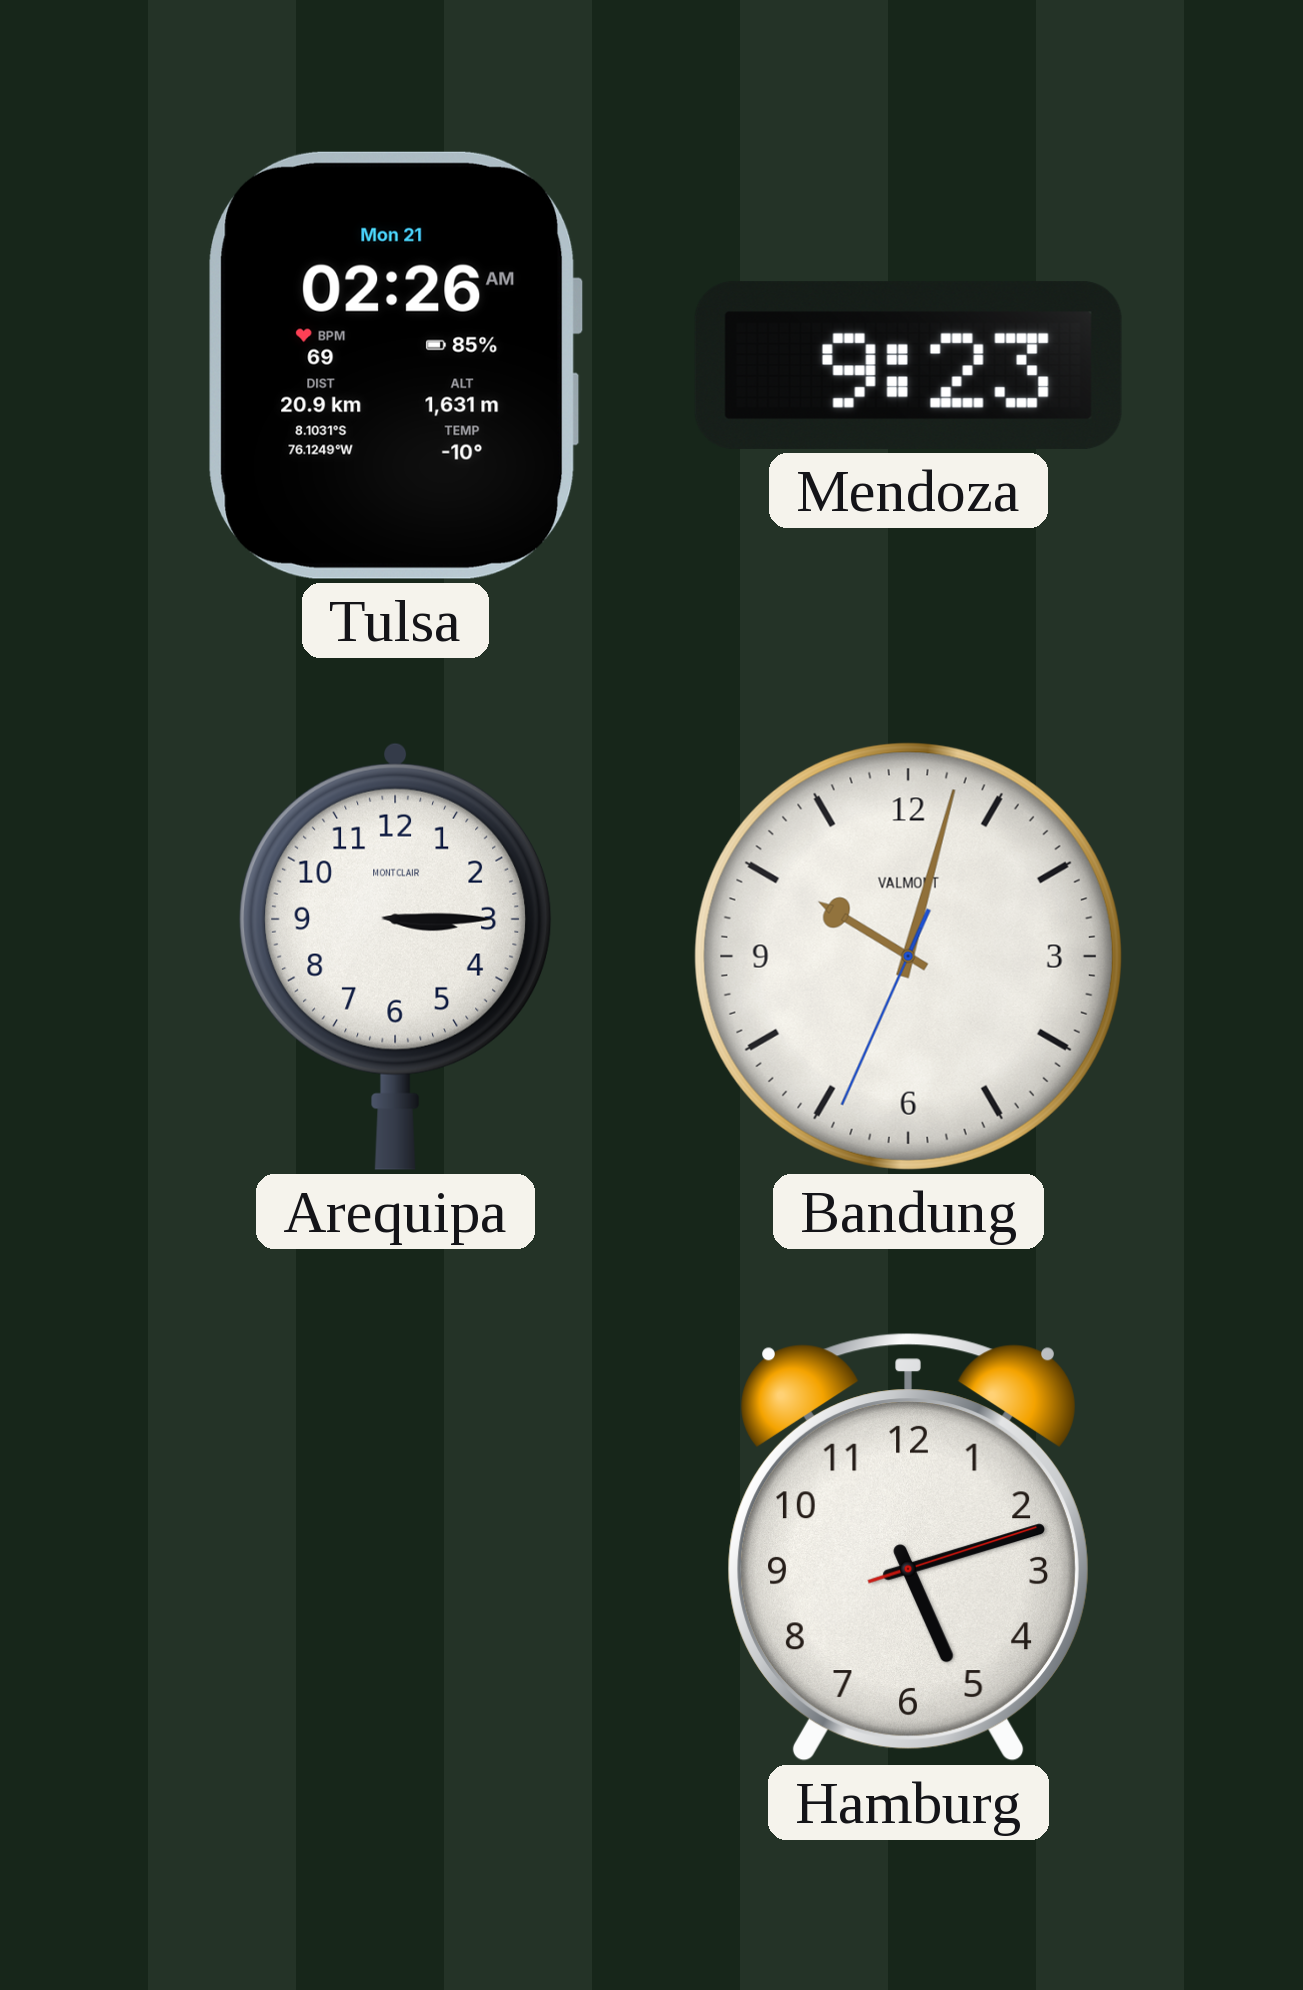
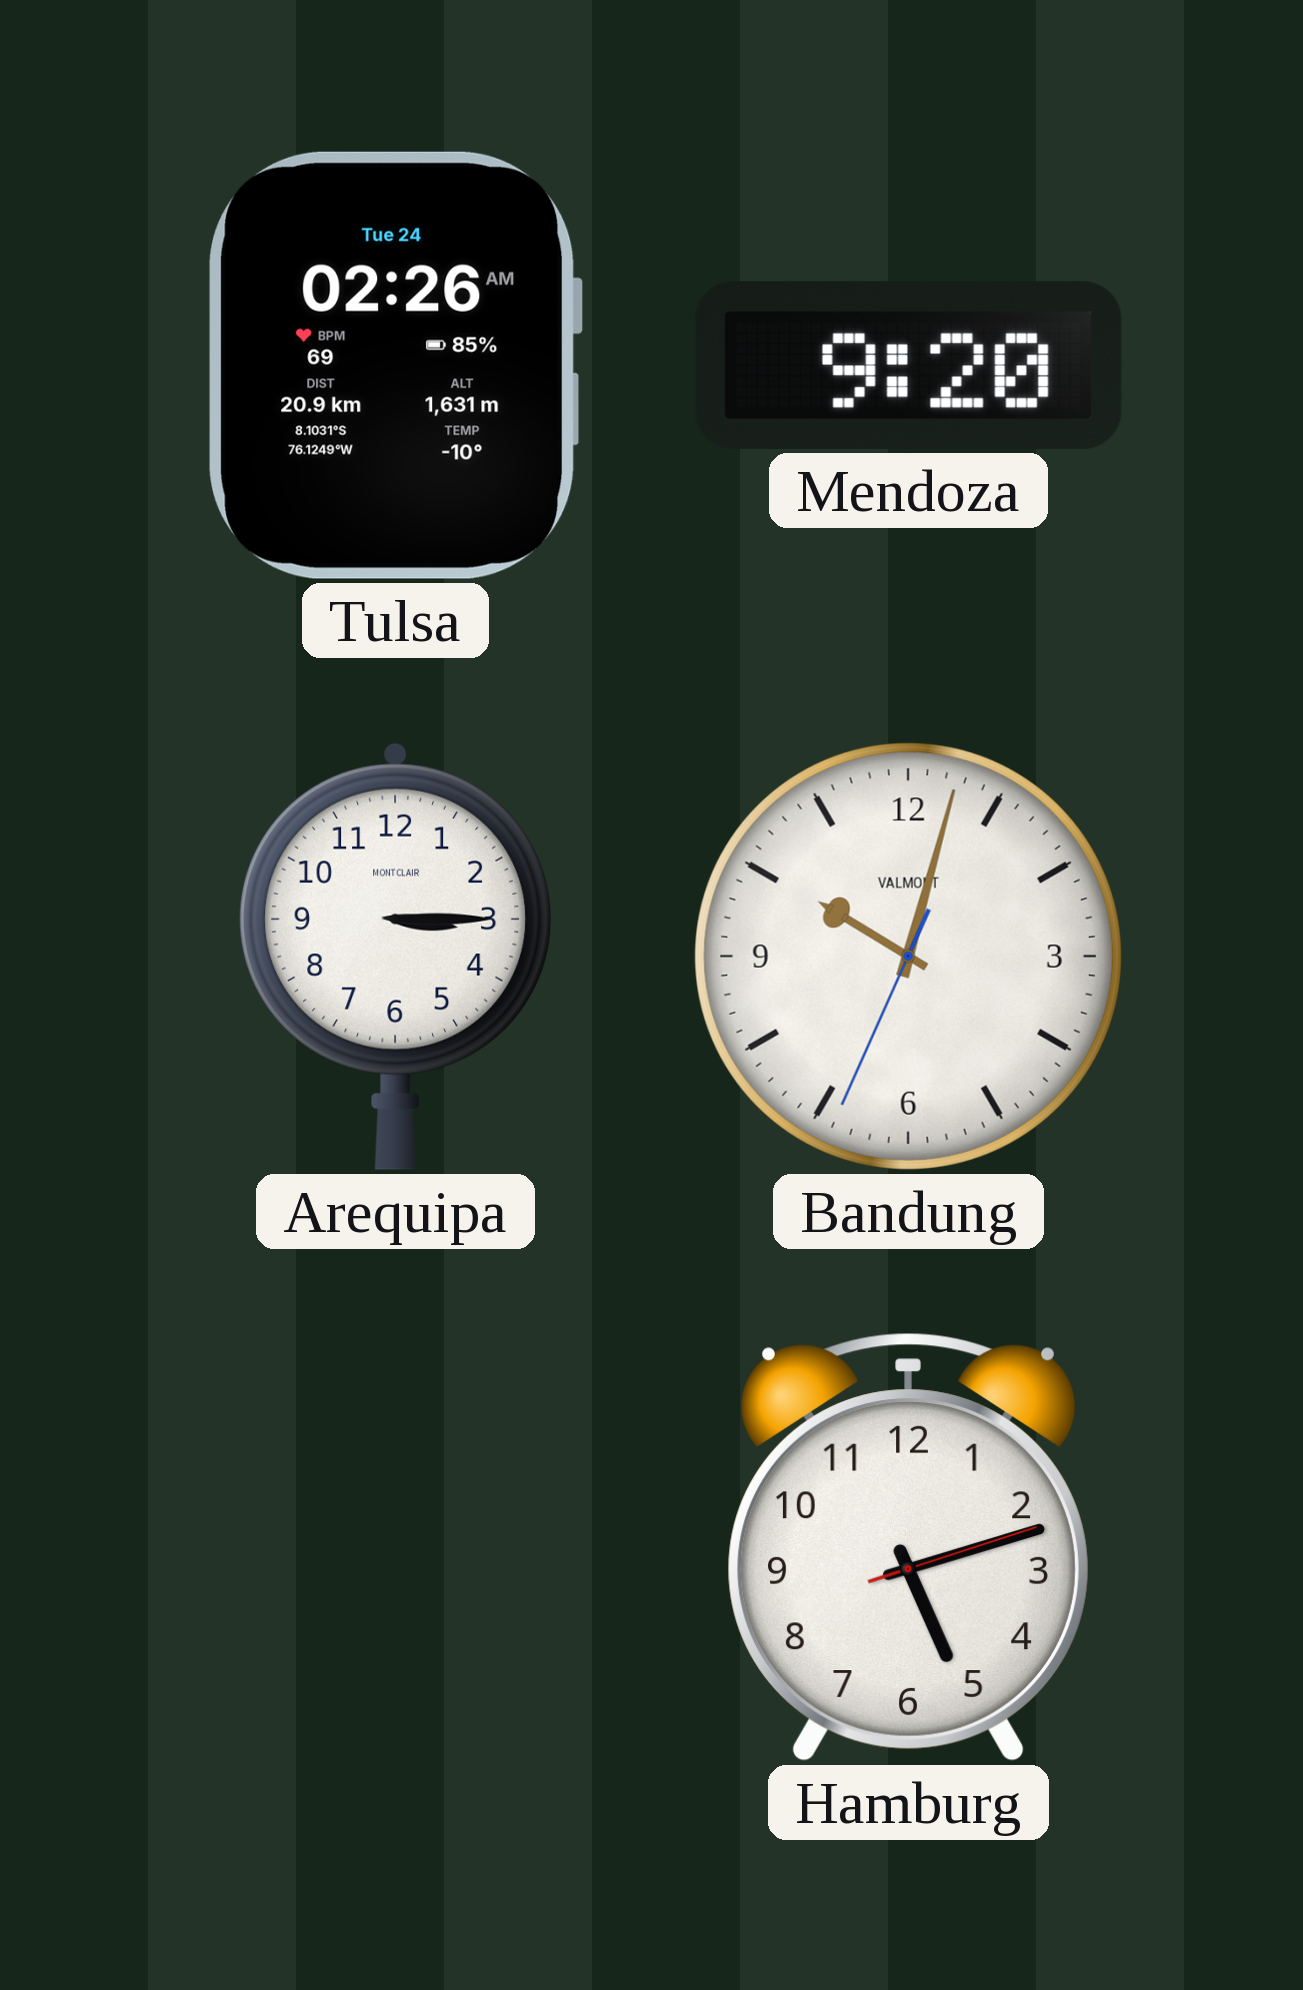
Tulsa date: Mon 21 -> Tue 24
Mendoza: 9:23 -> 9:20
